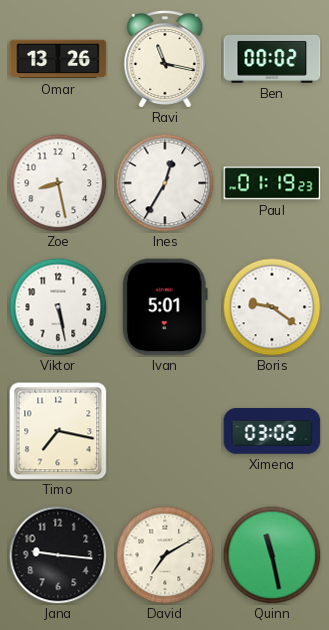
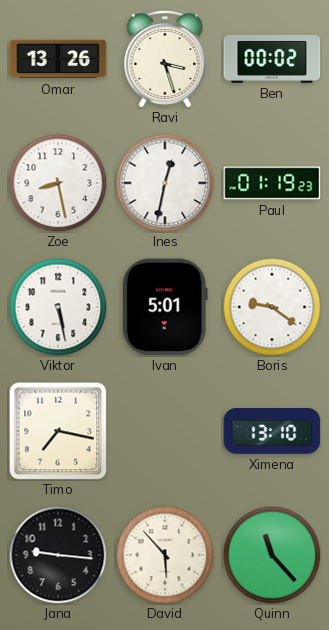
Ravi: 11:17 -> 3:27
Ines: 12:35 -> 12:32
Ximena: 03:02 -> 13:10
David: 7:10 -> 5:53
Quinn: 11:28 -> 11:23
